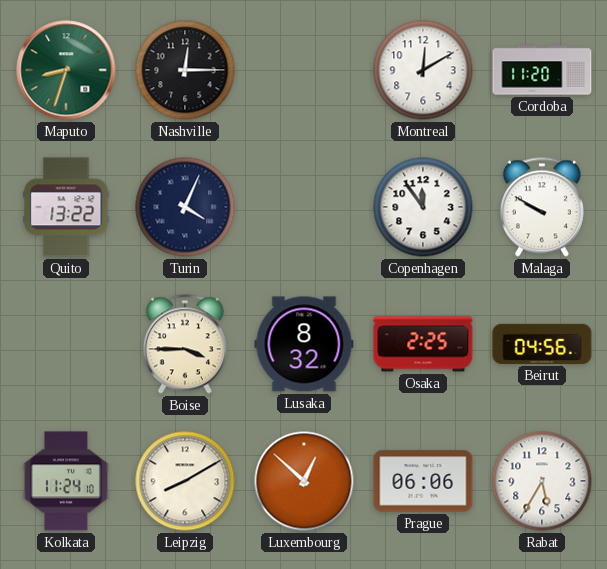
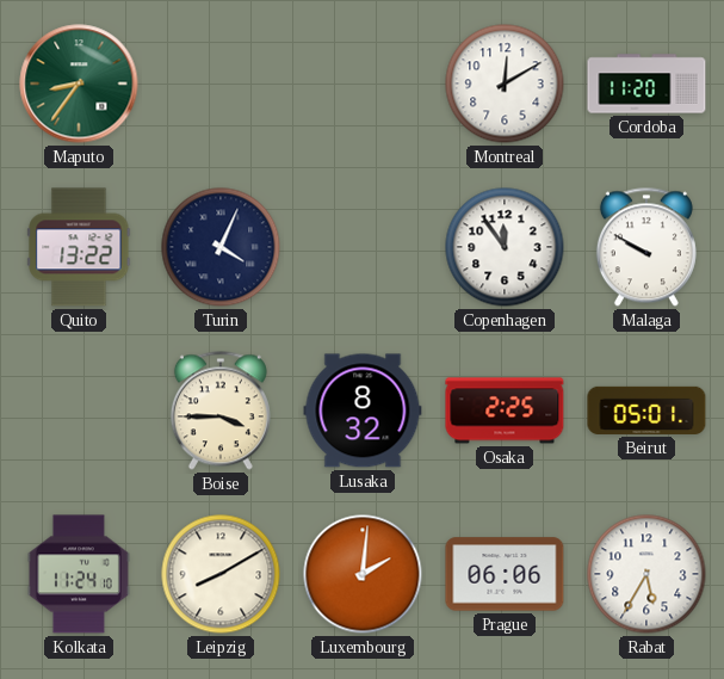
Maputo: 8:33 -> 8:36
Nashville: 12:15 -> none
Beirut: 04:56 -> 05:01
Luxembourg: 12:52 -> 2:01
